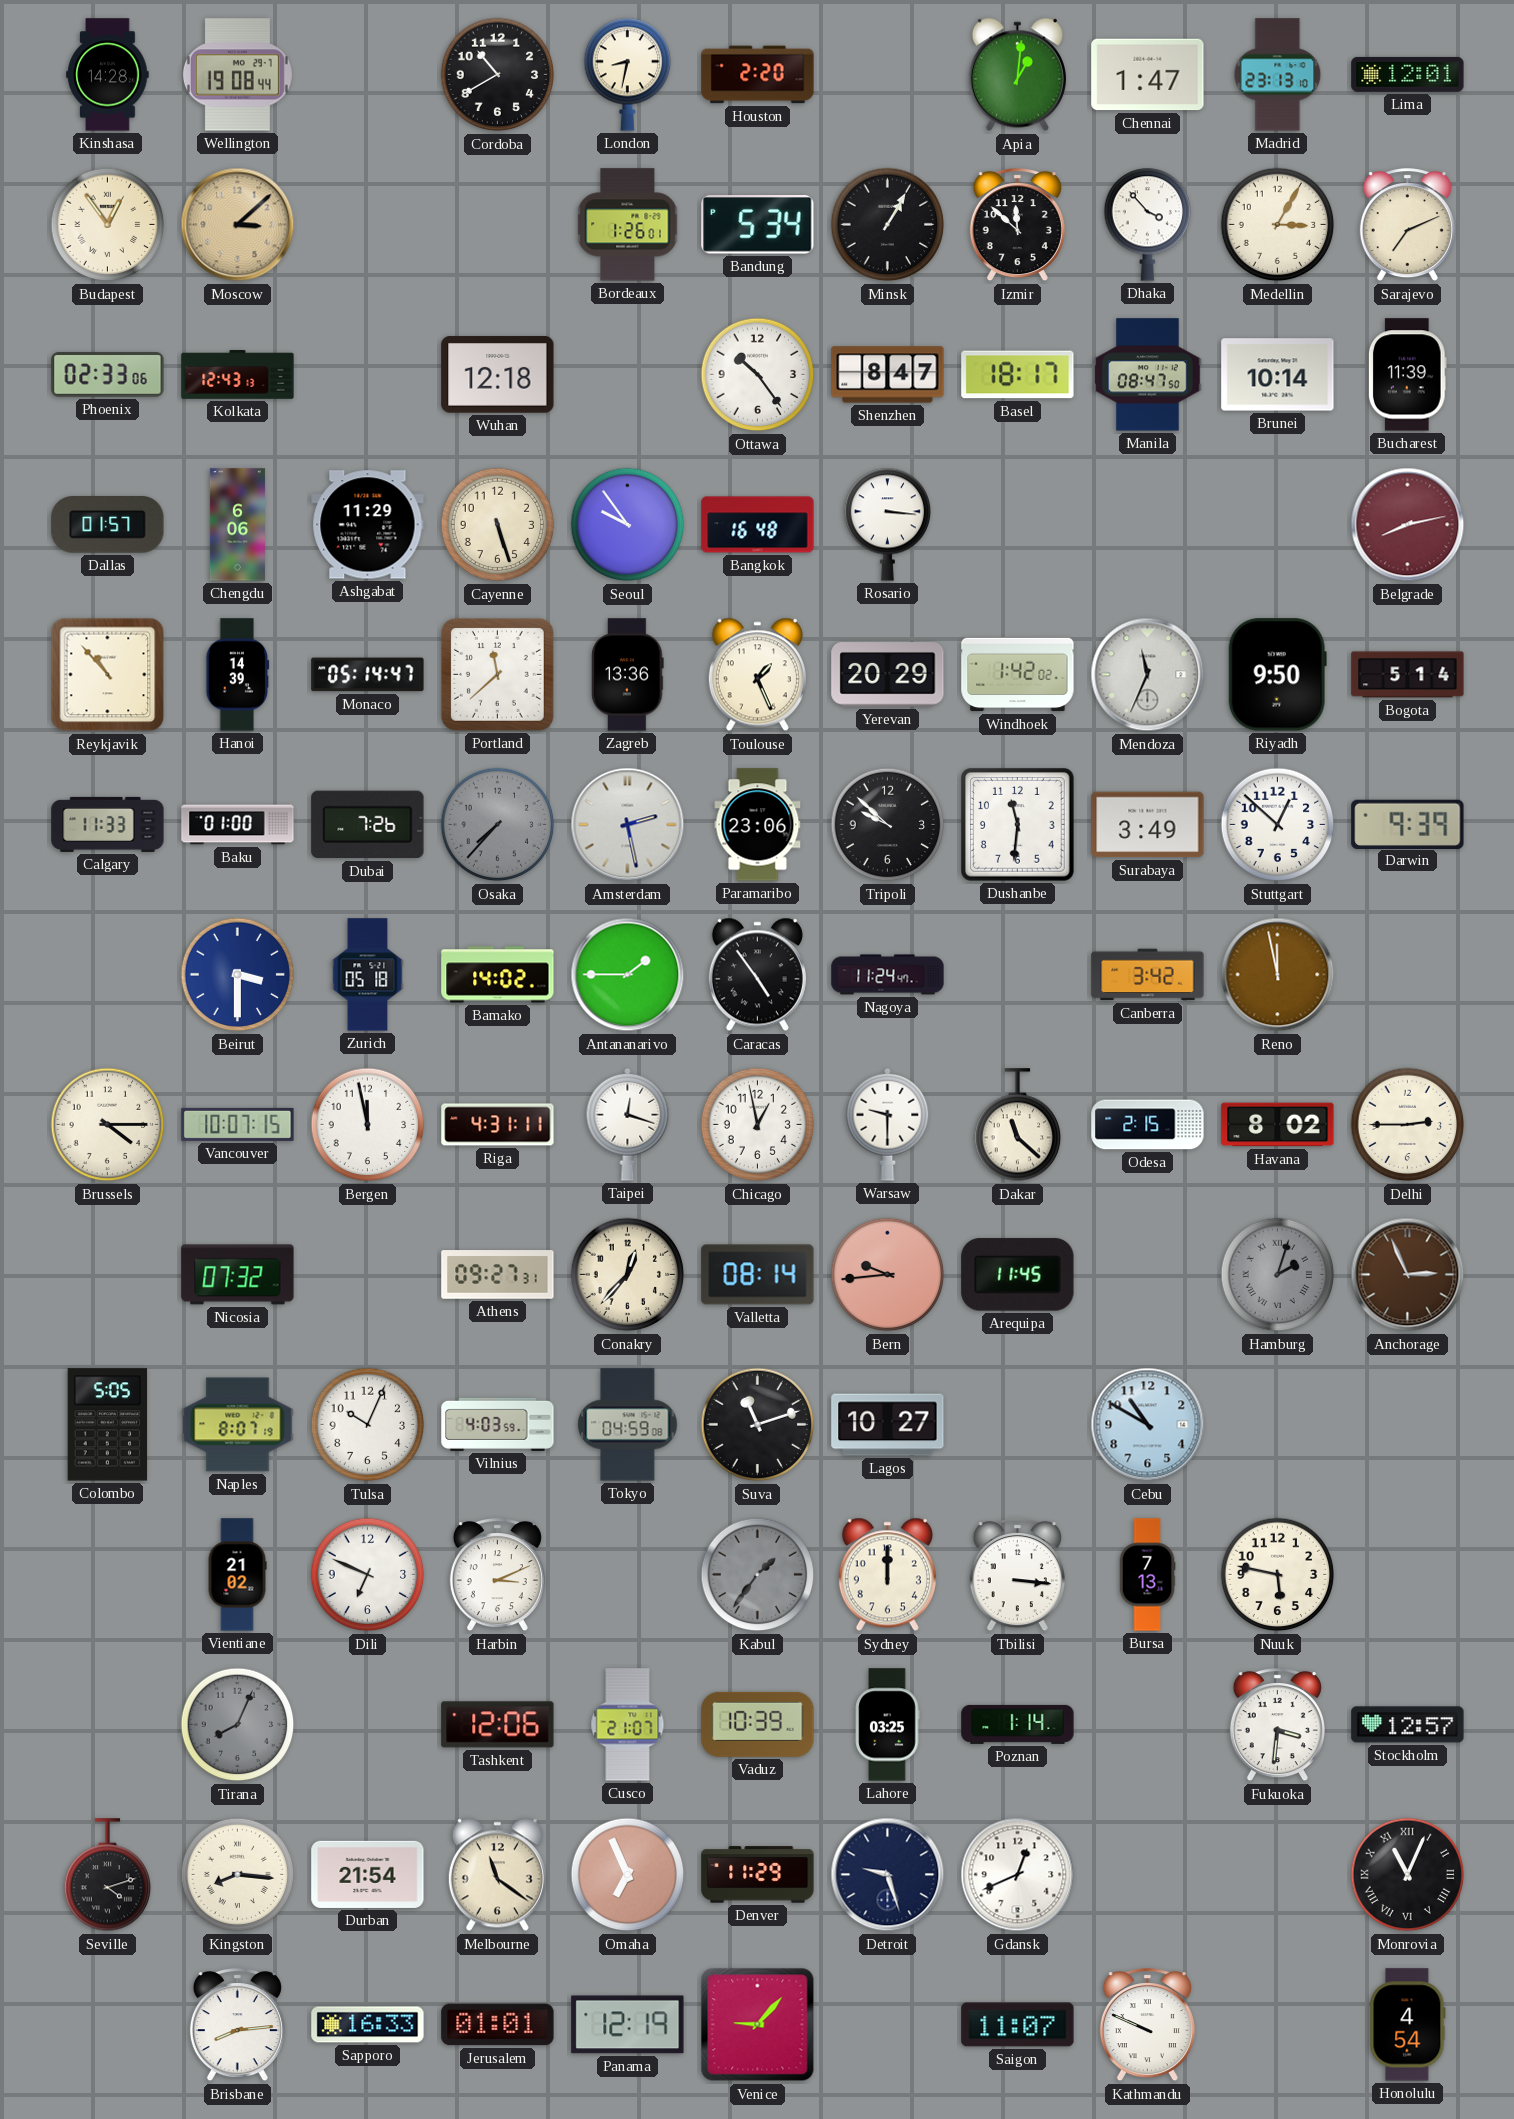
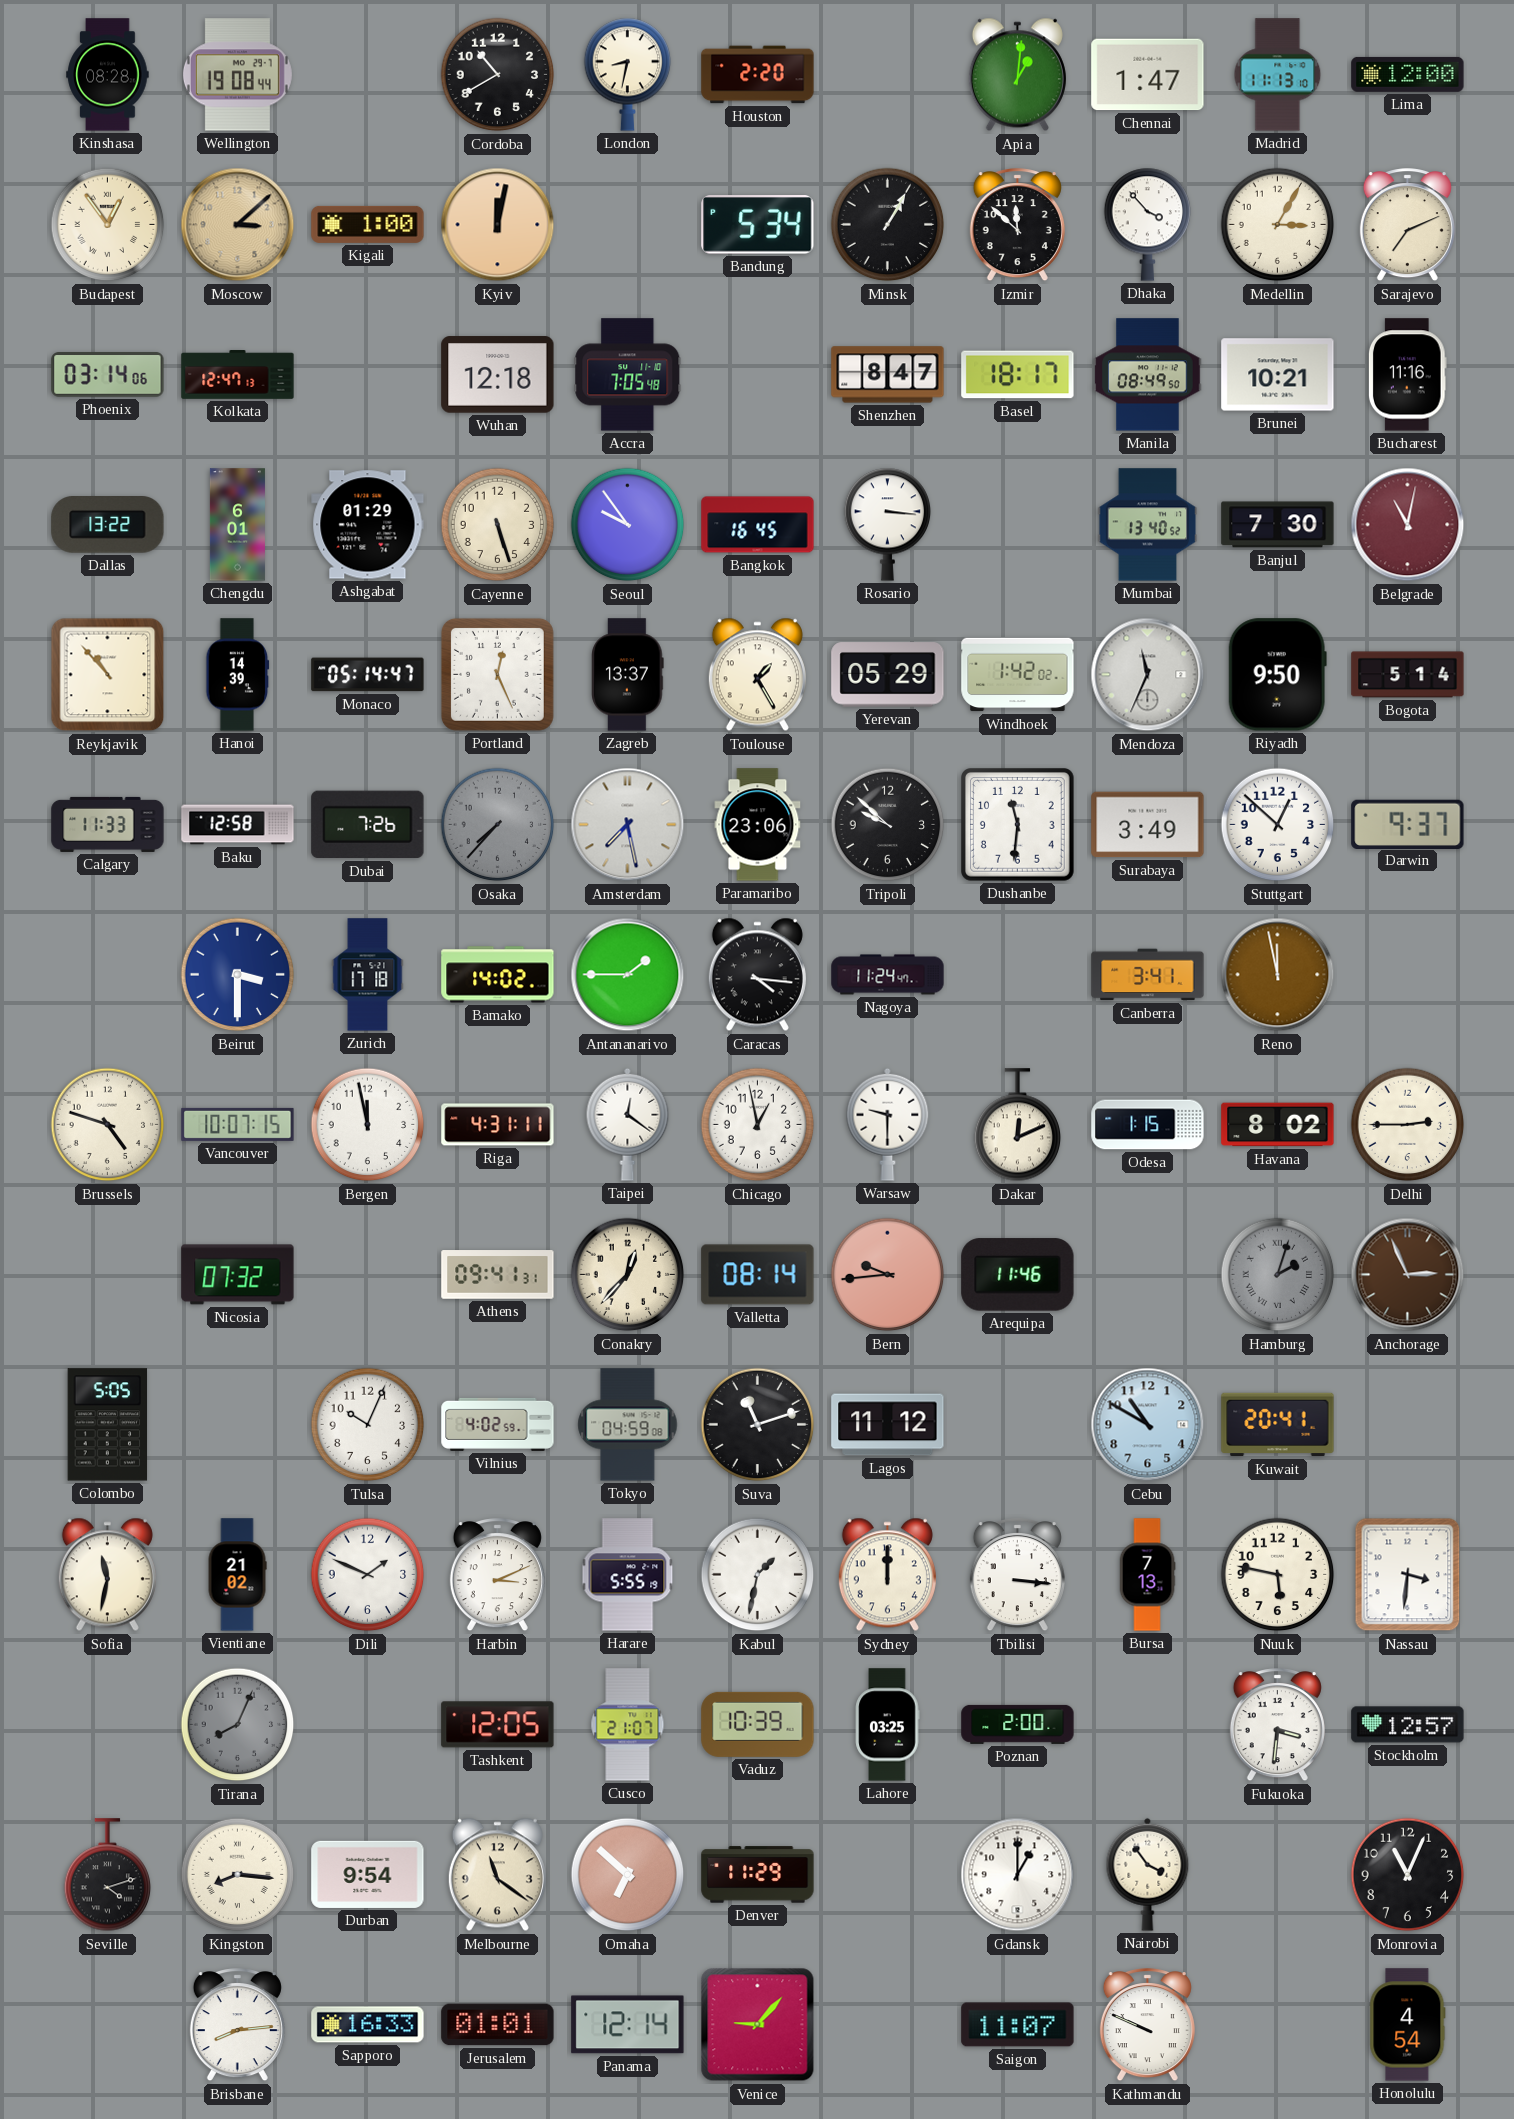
Kinshasa: 14:28 -> 08:28
Madrid: 23:13 -> 11:13
Lima: 12:01 -> 12:00
Kigali: none -> 1:00
Kyiv: none -> 12:02
Bordeaux: 1:26 -> none
Phoenix: 02:33 -> 03:14
Kolkata: 12:43 -> 12:47
Accra: none -> 7:05
Ottawa: 10:24 -> none
Manila: 08:47 -> 08:49
Brunei: 10:14 -> 10:21
Bucharest: 11:39 -> 11:16
Dallas: 01:57 -> 13:22
Chengdu: 6:06 -> 6:01
Ashgabat: 11:29 -> 01:29
Bangkok: 16:48 -> 16:45
Mumbai: none -> 13:40
Banjul: none -> 7:30
Belgrade: 8:13 -> 11:02
Portland: 11:38 -> 12:26
Zagreb: 13:36 -> 13:37
Toulouse: 1:26 -> 1:25
Yerevan: 20:29 -> 05:29
Baku: 01:00 -> 12:58
Amsterdam: 2:28 -> 7:28
Darwin: 9:39 -> 9:37
Zurich: 05:18 -> 17:18
Caracas: 4:54 -> 4:16
Canberra: 3:42 -> 3:41
Brussels: 4:15 -> 4:48
Taipei: 12:18 -> 12:21
Dakar: 11:22 -> 12:11
Odesa: 2:15 -> 1:15
Athens: 09:27 -> 09:41
Arequipa: 11:45 -> 11:46
Naples: 8:07 -> none
Vilnius: 4:03 -> 4:02
Lagos: 10:27 -> 11:12
Kuwait: none -> 20:41
Sofia: none -> 11:32
Dili: 6:49 -> 1:49
Harare: none -> 5:55
Kabul: 1:36 -> 1:32
Kabul dial: grey -> white
Nassau: none -> 3:31
Tashkent: 12:06 -> 12:05
Poznan: 1:14 -> 2:00
Durban: 21:54 -> 9:54
Omaha: 6:56 -> 6:52
Detroit: 9:27 -> none
Gdansk: 12:41 -> 1:00
Nairobi: none -> 3:54
Monrovia numerals: Roman -> Arabic
Panama: 12:19 -> 12:14
